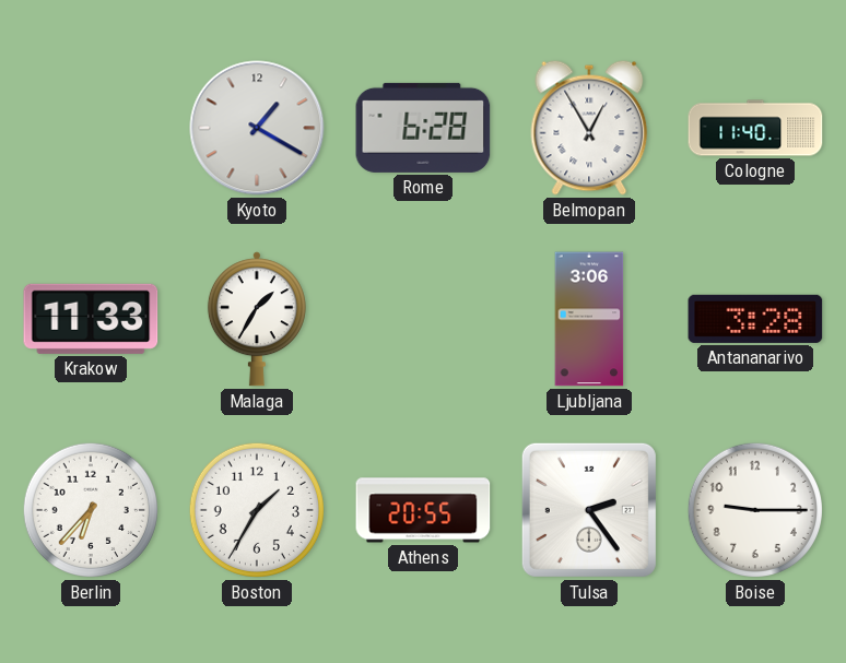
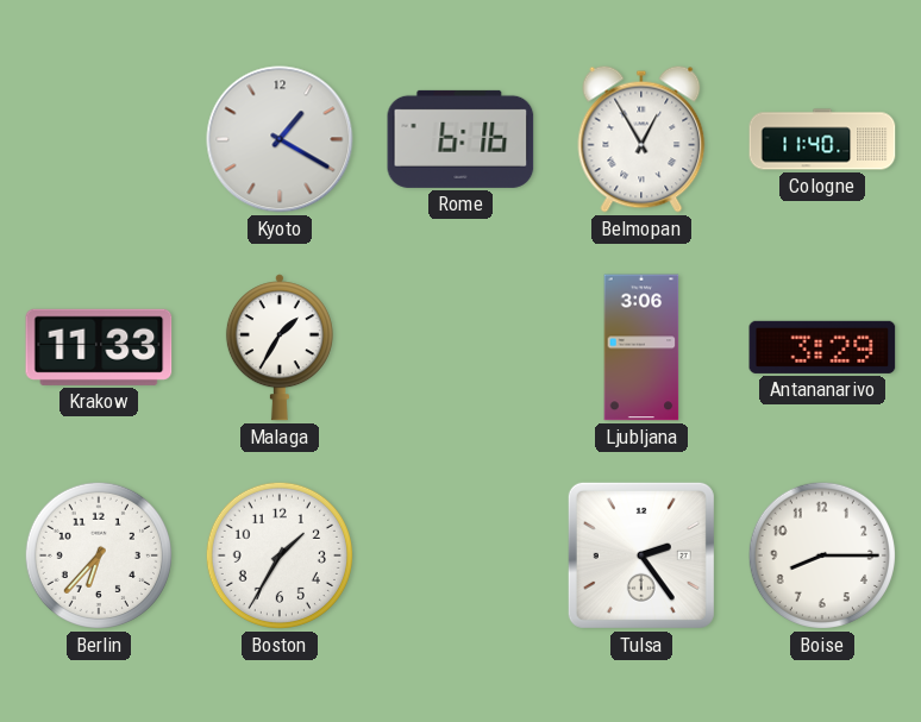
Rome: 6:28 -> 6:16
Antananarivo: 3:28 -> 3:29
Athens: 20:55 -> none
Boise: 9:15 -> 8:15
